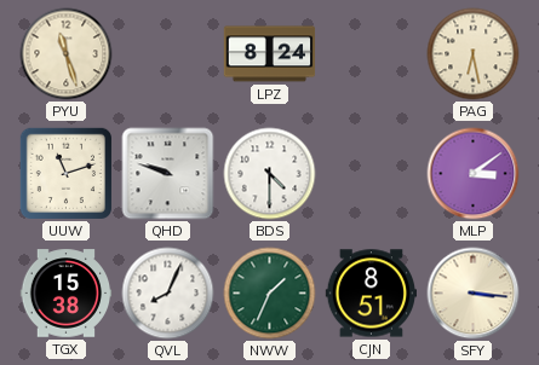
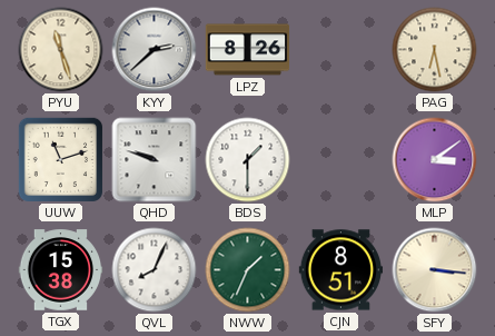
KYY: none -> 2:38
LPZ: 8:24 -> 8:26
BDS: 4:30 -> 1:30
